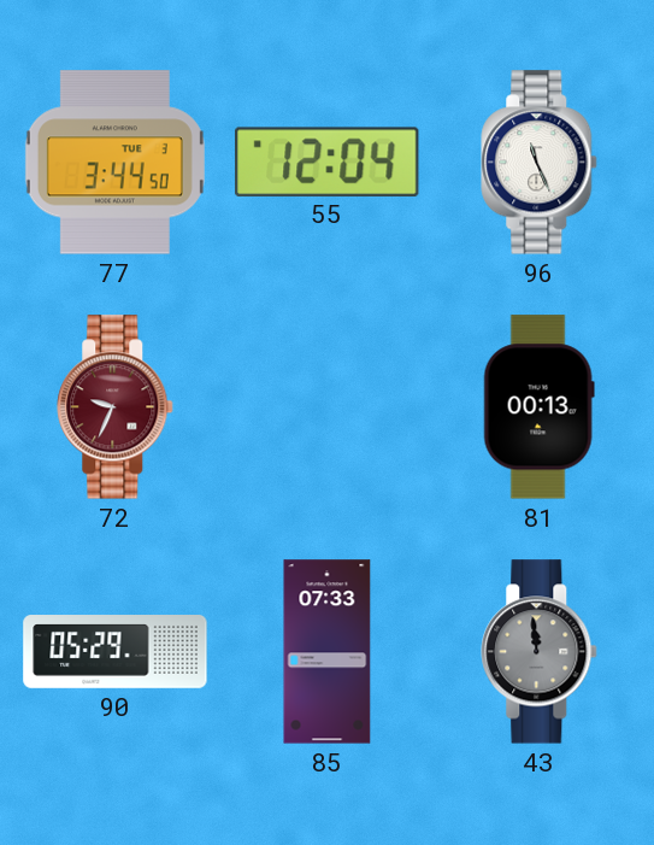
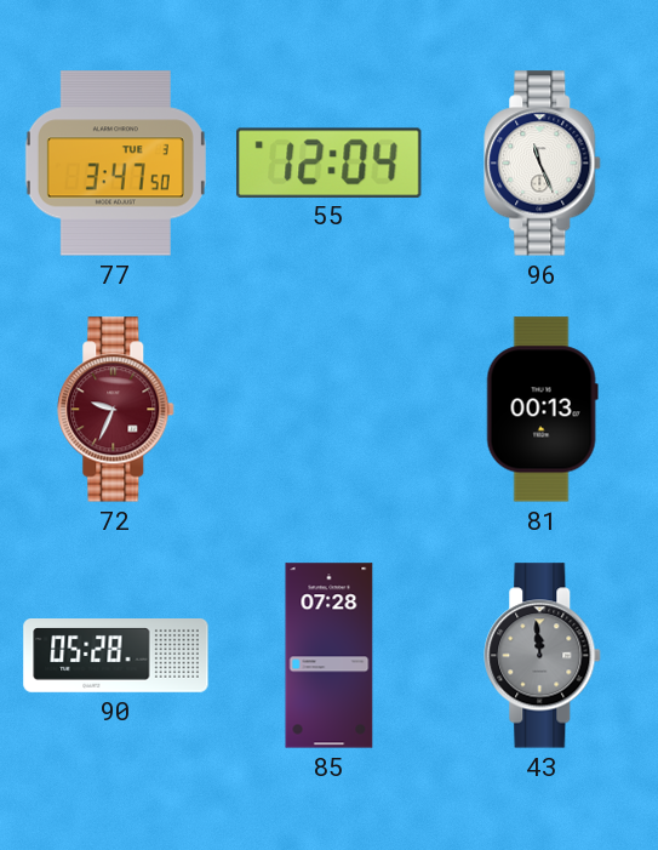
77: 3:44 -> 3:47
90: 05:29 -> 05:28
85: 07:33 -> 07:28
